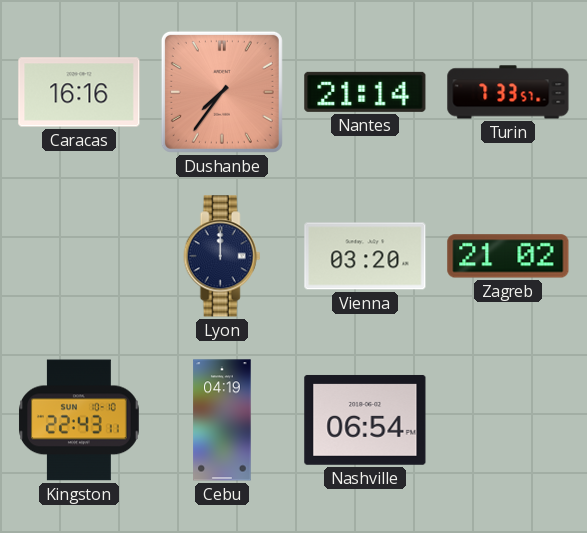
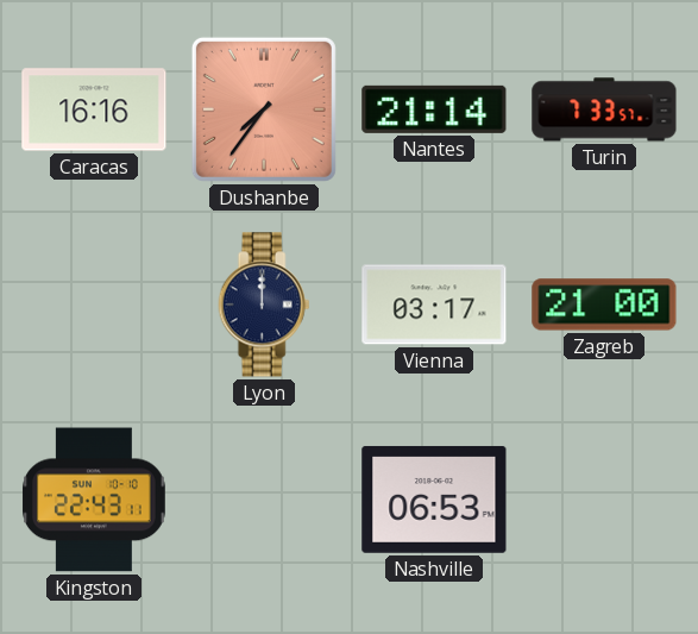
Vienna: 03:20 -> 03:17
Zagreb: 21:02 -> 21:00
Cebu: 04:19 -> none
Nashville: 06:54 -> 06:53
